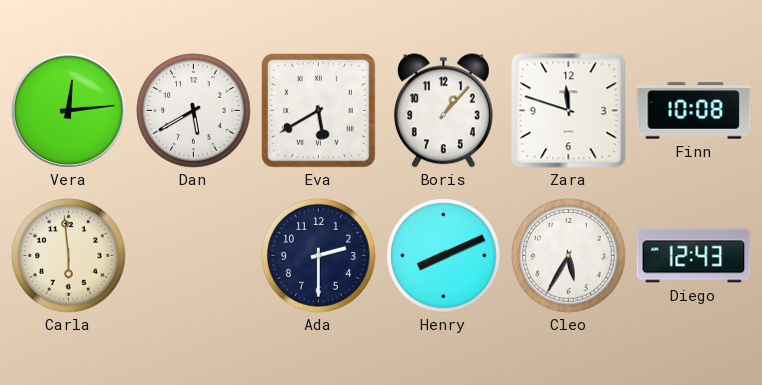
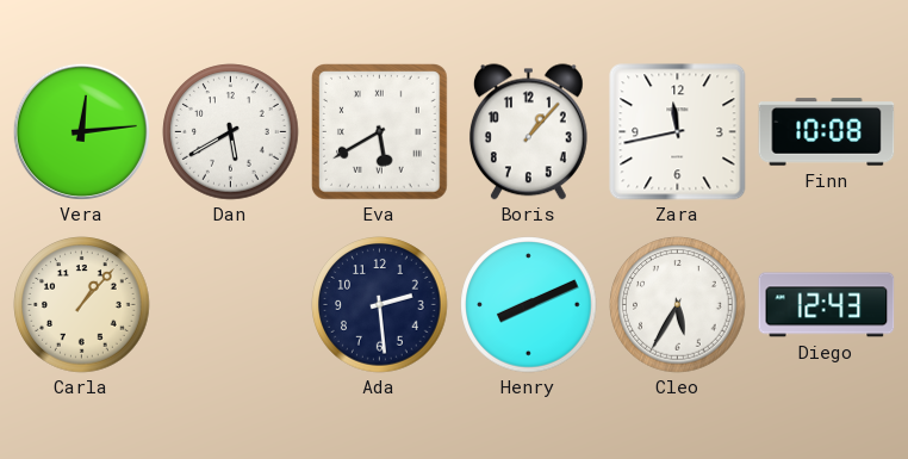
Zara: 11:48 -> 11:43
Carla: 5:59 -> 1:07
Ada: 2:30 -> 2:29
